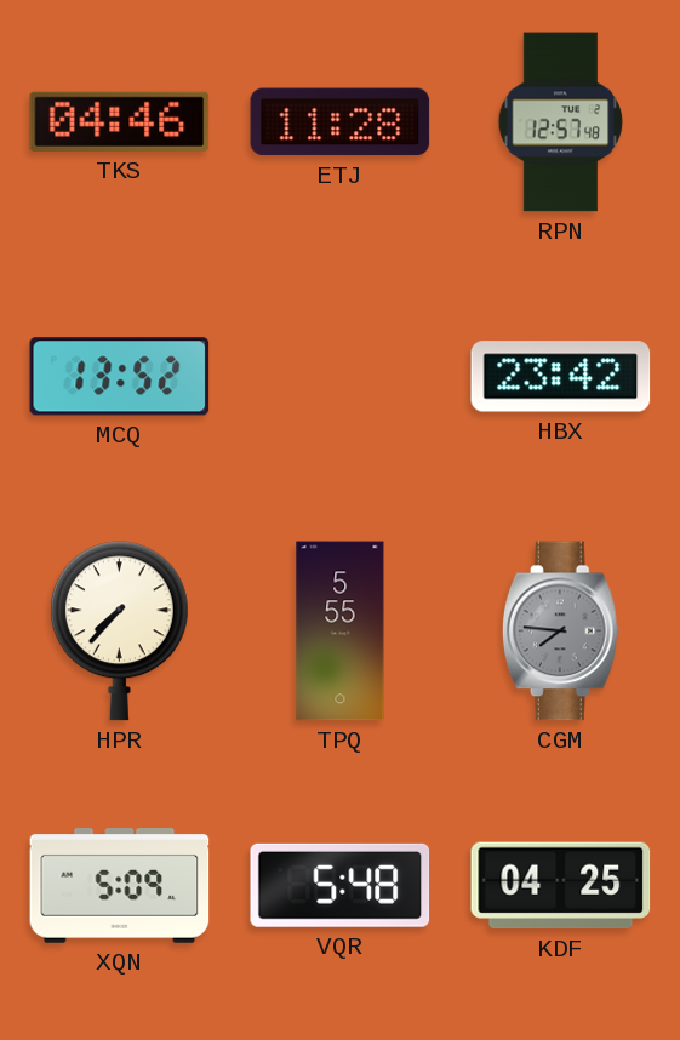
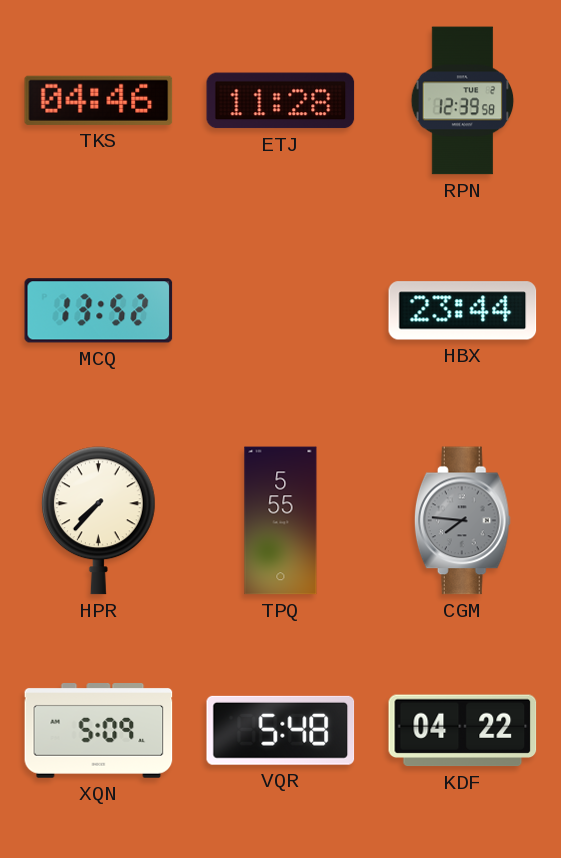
RPN: 12:57 -> 12:39
HBX: 23:42 -> 23:44
KDF: 04:25 -> 04:22
